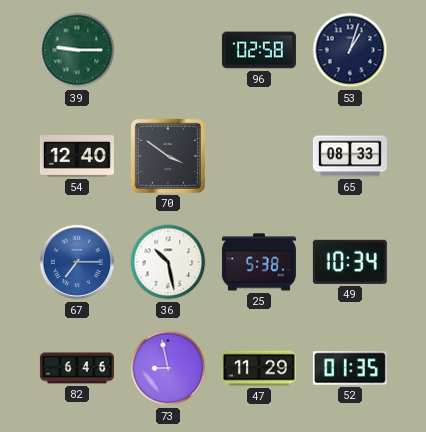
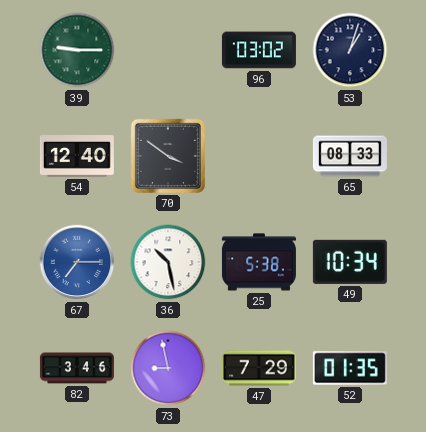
96: 02:58 -> 03:02
82: 6:46 -> 3:46
47: 11:29 -> 7:29
